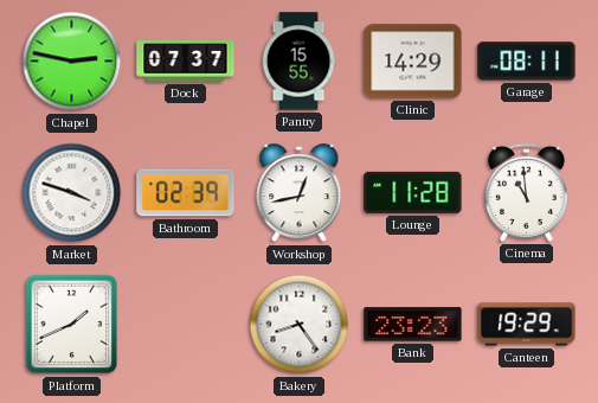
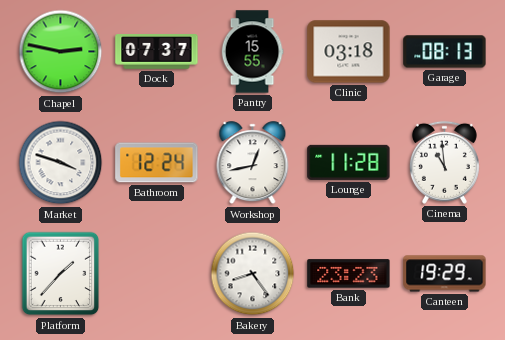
Clinic: 14:29 -> 03:18
Garage: 08:11 -> 08:13
Bathroom: 02:39 -> 12:24
Platform: 1:41 -> 1:37
